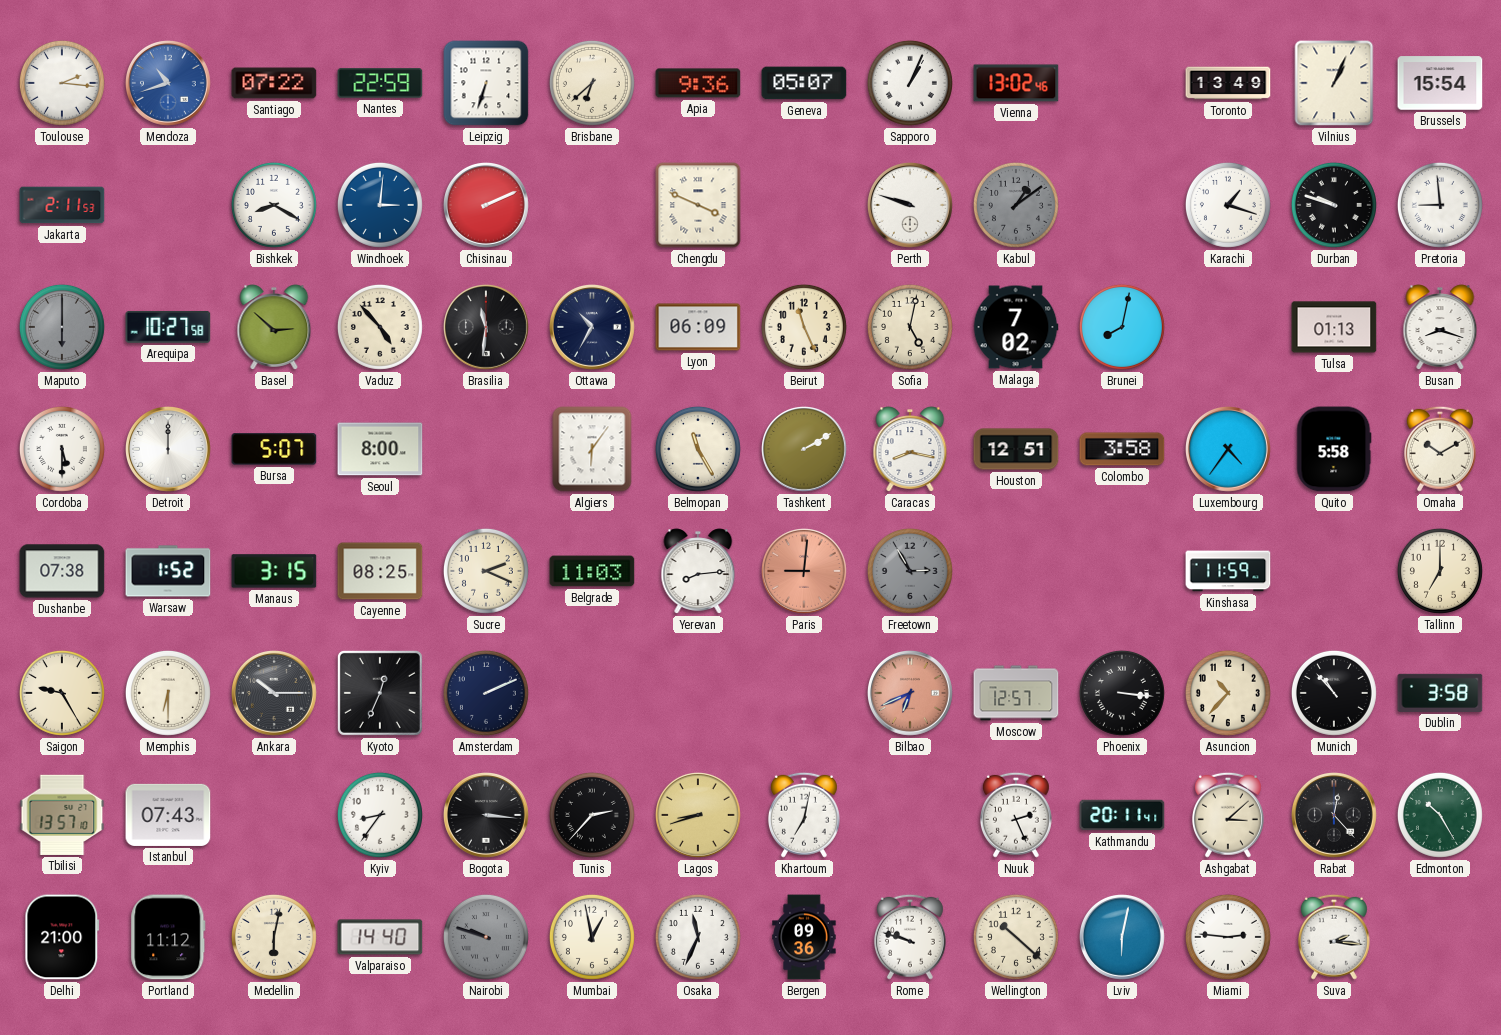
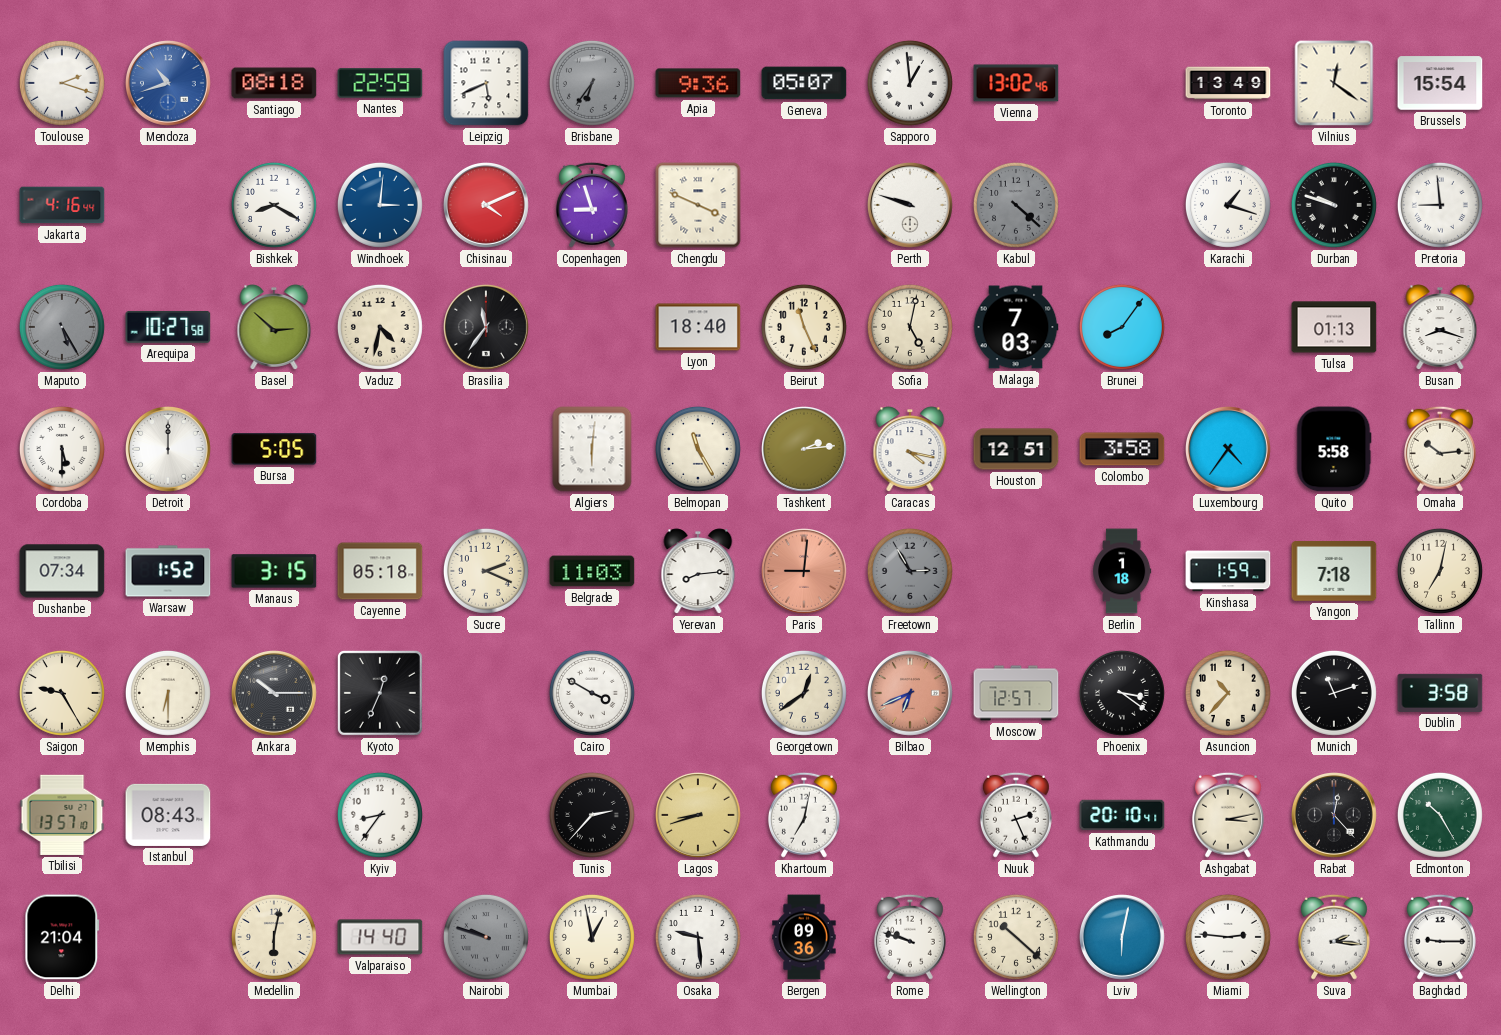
Toulouse: 2:16 -> 2:18
Santiago: 07:22 -> 08:18
Leipzig: 6:33 -> 5:41
Brisbane: 6:38 -> 6:36
Brisbane dial: cream -> grey
Sapporo: 1:04 -> 12:59
Vilnius: 1:04 -> 12:21
Jakarta: 2:11 -> 4:16
Chisinau: 2:11 -> 4:11
Copenhagen: none -> 8:57
Kabul: 1:09 -> 4:22
Maputo: 6:00 -> 5:25
Vaduz: 4:53 -> 4:32
Brasilia: 11:31 -> 11:36
Ottawa: 10:35 -> none
Lyon: 06:09 -> 18:40
Malaga: 7:02 -> 7:03
Brunei: 8:02 -> 8:06
Bursa: 5:07 -> 5:05
Seoul: 8:00 -> none
Algiers: 6:06 -> 6:01
Tashkent: 2:10 -> 2:14
Caracas: 8:17 -> 4:17
Omaha: 10:10 -> 10:14
Dushanbe: 07:38 -> 07:34
Cayenne: 08:25 -> 05:18
Berlin: none -> 1:18
Kinshasa: 11:59 -> 1:59
Yangon: none -> 7:18
Tallinn: 7:00 -> 7:02
Amsterdam: 2:11 -> none
Cairo: none -> 3:50
Georgetown: none -> 12:39
Phoenix: 3:16 -> 3:21
Munich: 10:53 -> 11:12
Istanbul: 07:43 -> 08:43
Bogota: 3:16 -> none
Kathmandu: 20:11 -> 20:10
Ashgabat: 3:08 -> 3:13
Delhi: 21:00 -> 21:04
Portland: 11:12 -> none
Osaka: 11:34 -> 9:29
Baghdad: none -> 9:15
